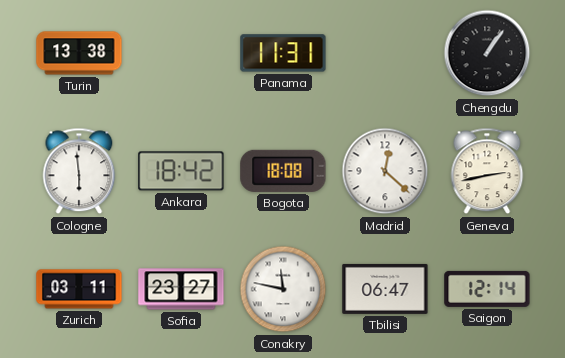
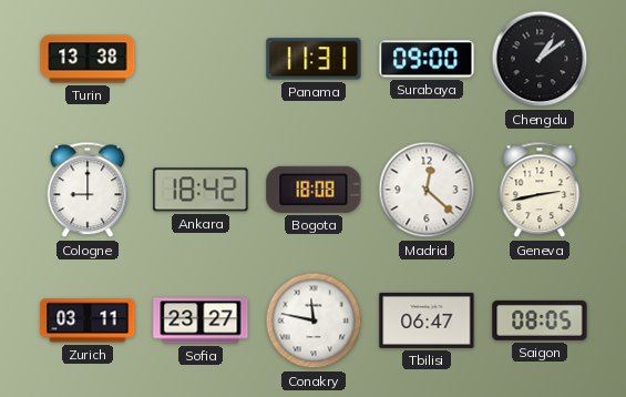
Surabaya: none -> 09:00
Chengdu: 1:06 -> 1:09
Cologne: 5:59 -> 9:00
Saigon: 12:14 -> 08:05
